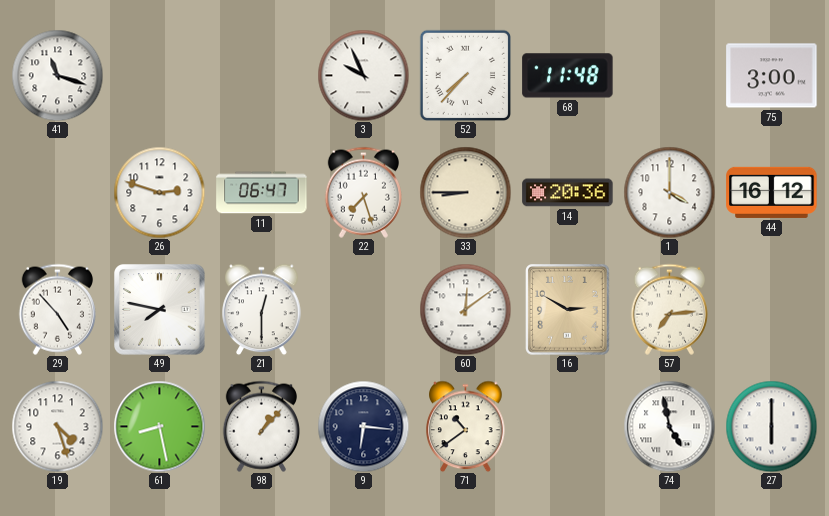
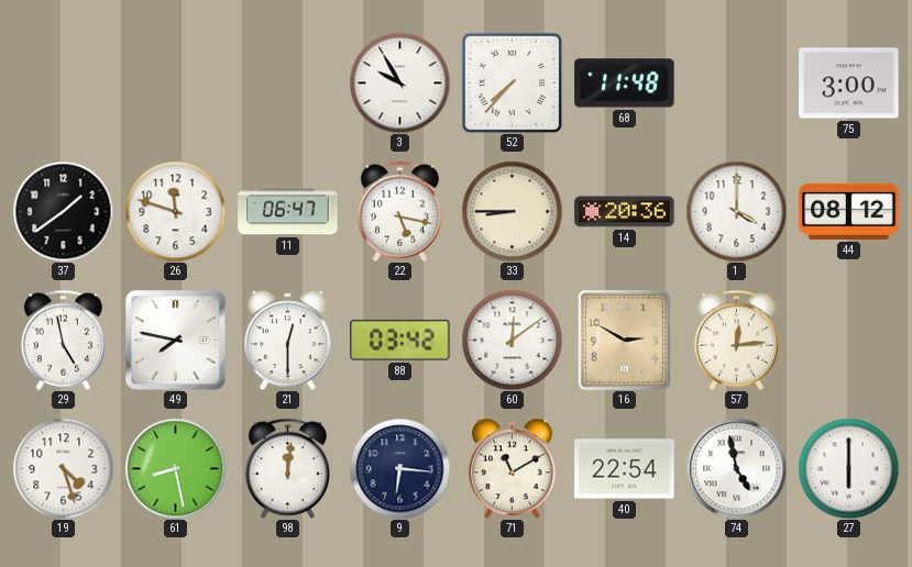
41: 11:18 -> none
3: 9:56 -> 9:55
37: none -> 1:39
26: 2:48 -> 11:48
22: 7:27 -> 5:17
44: 16:12 -> 08:12
29: 4:53 -> 4:58
88: none -> 03:42
57: 7:14 -> 12:14
98: 1:07 -> 12:01
71: 10:39 -> 11:10
40: none -> 22:54
